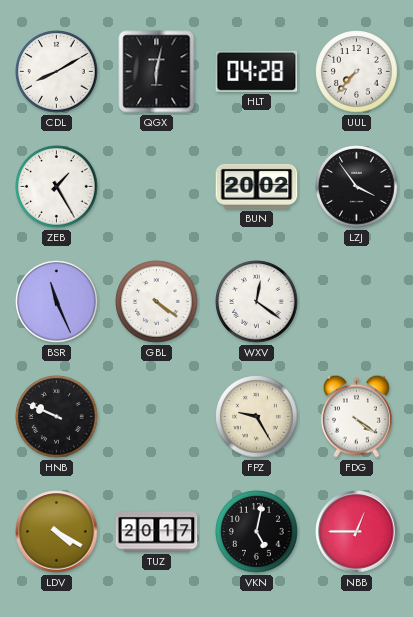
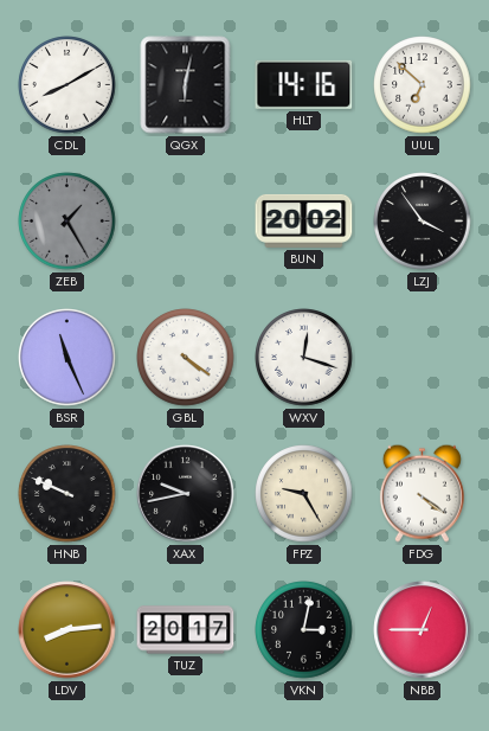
HLT: 04:28 -> 14:16
UUL: 7:37 -> 6:52
ZEB dial: white -> grey
WXV: 12:21 -> 12:18
XAX: none -> 9:43
LDV: 4:20 -> 8:14
VKN: 5:02 -> 3:02
